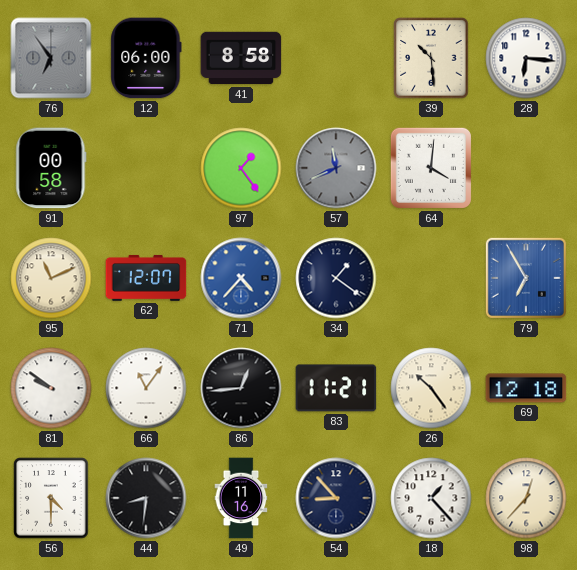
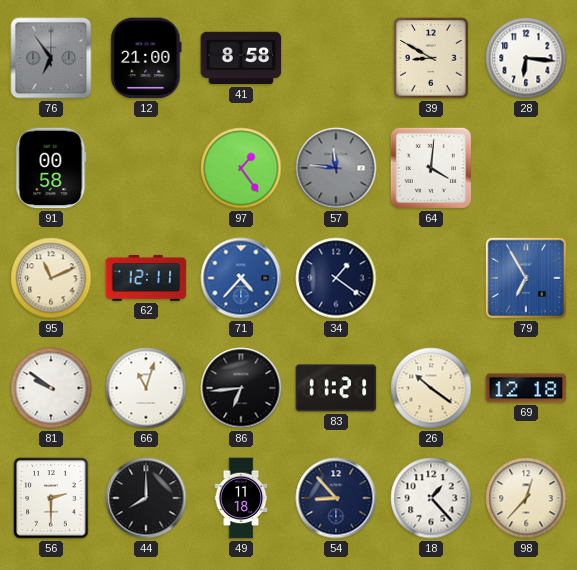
12: 06:00 -> 21:00
39: 10:29 -> 8:50
57: 11:41 -> 11:46
62: 12:07 -> 12:11
66: 11:06 -> 11:03
86: 12:44 -> 6:44
26: 10:24 -> 10:21
56: 4:30 -> 2:30
44: 8:31 -> 8:00
49: 11:16 -> 11:18
